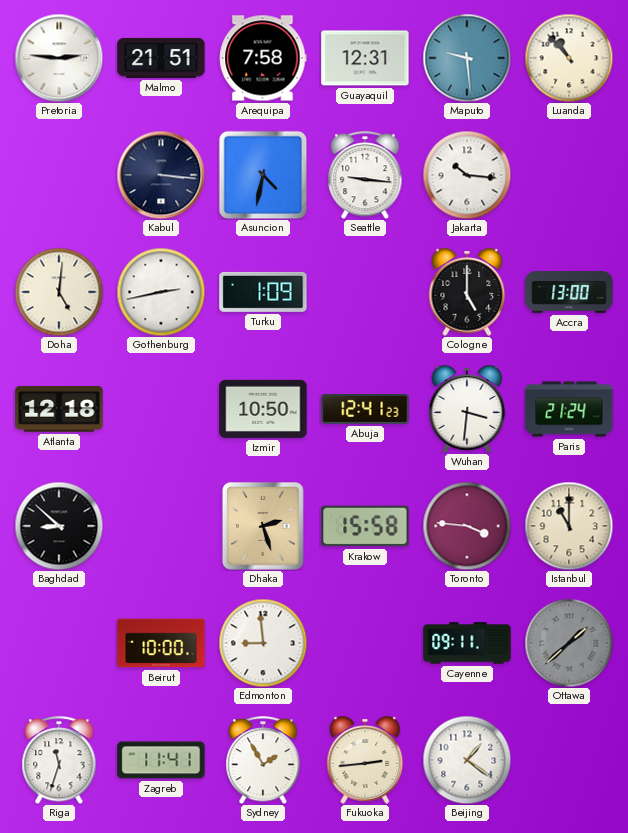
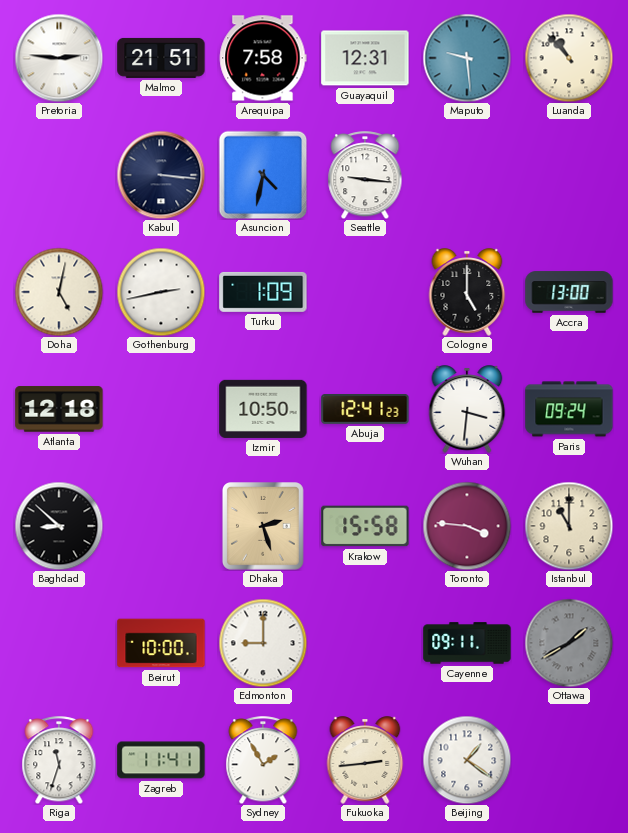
Jakarta: 10:16 -> none
Doha: 5:01 -> 5:02
Paris: 21:24 -> 09:24
Edmonton: 8:59 -> 9:00
Ottawa: 1:38 -> 1:40
